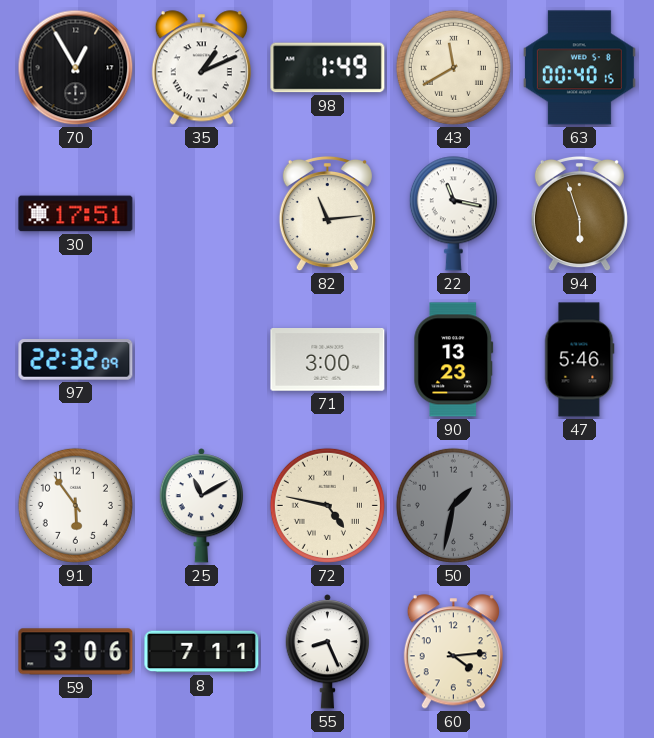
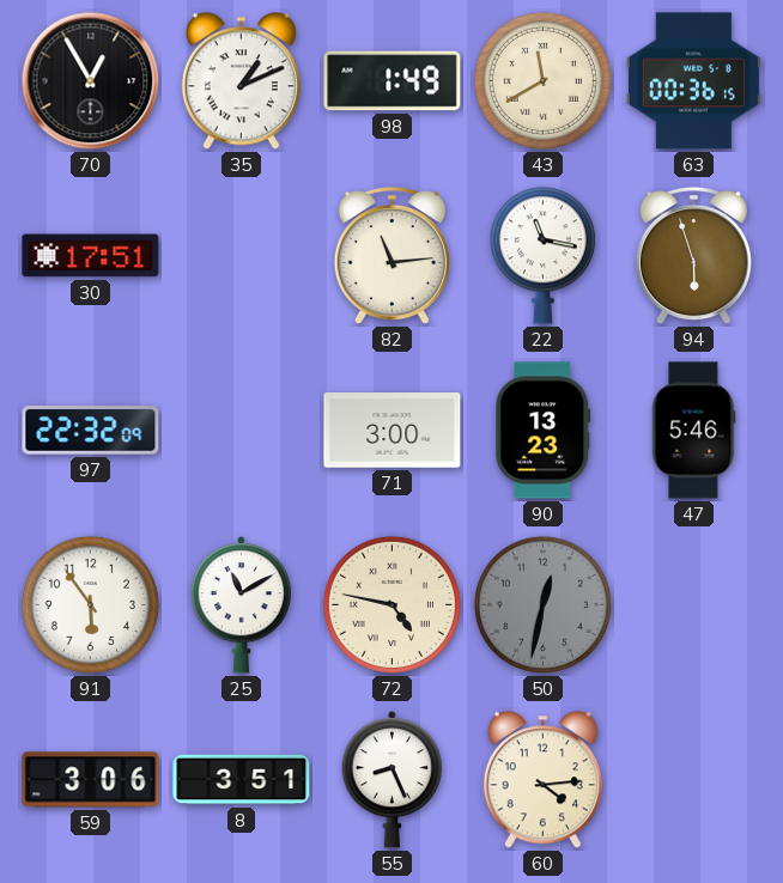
63: 00:40 -> 00:36
50: 1:32 -> 12:32
8: 7:11 -> 3:51
